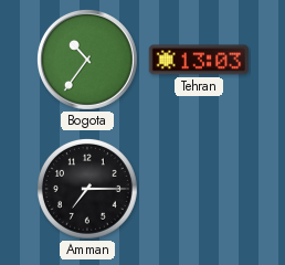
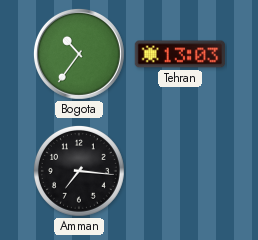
Amman: 7:15 -> 7:16
